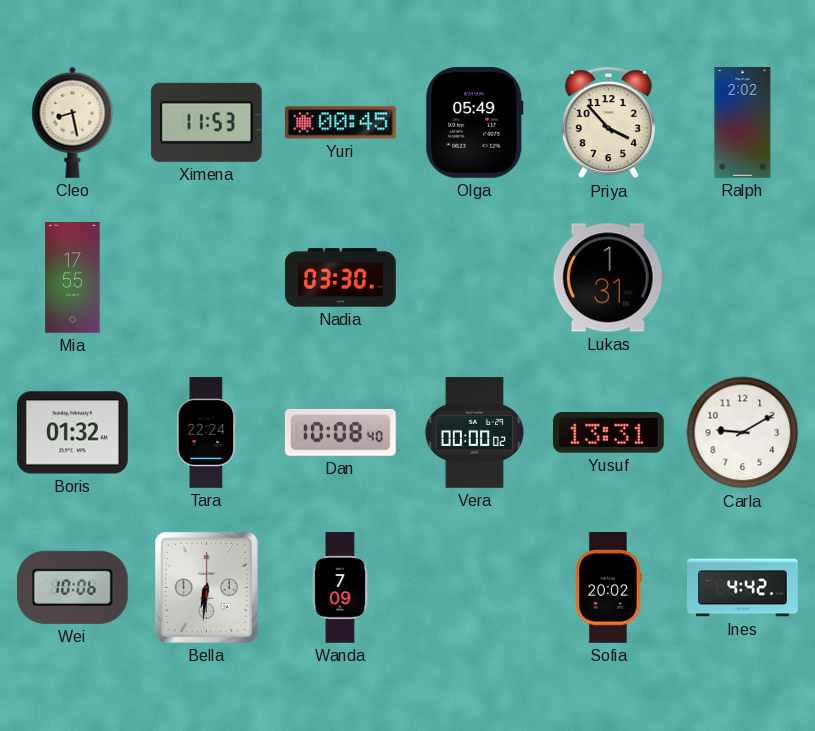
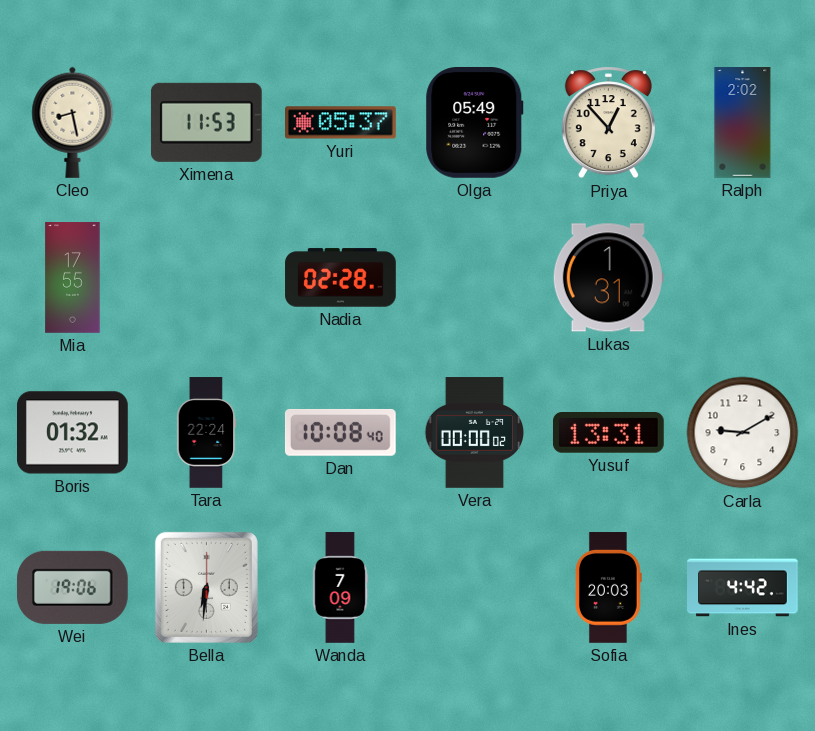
Yuri: 00:45 -> 05:37
Priya: 3:53 -> 12:53
Nadia: 03:30 -> 02:28
Wei: 10:06 -> 19:06
Sofia: 20:02 -> 20:03
